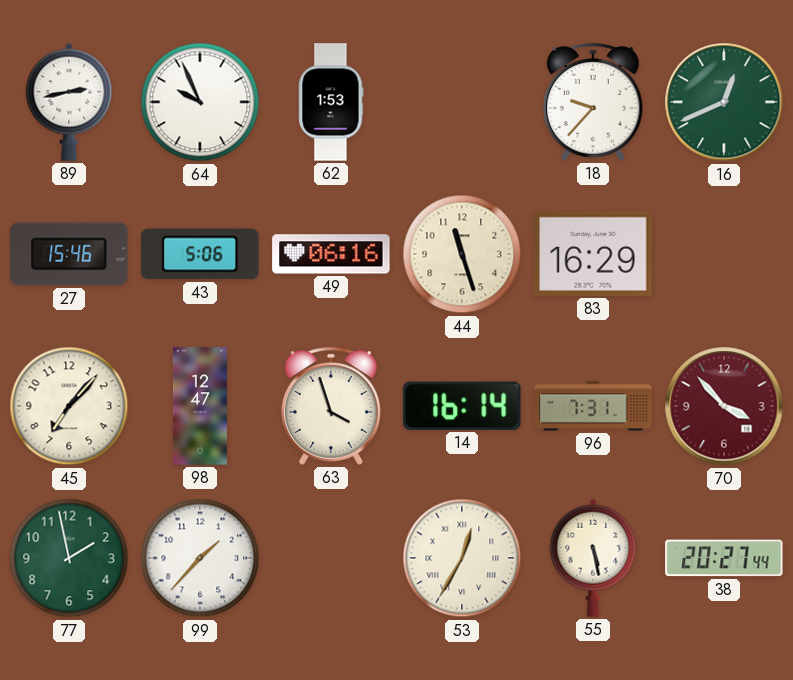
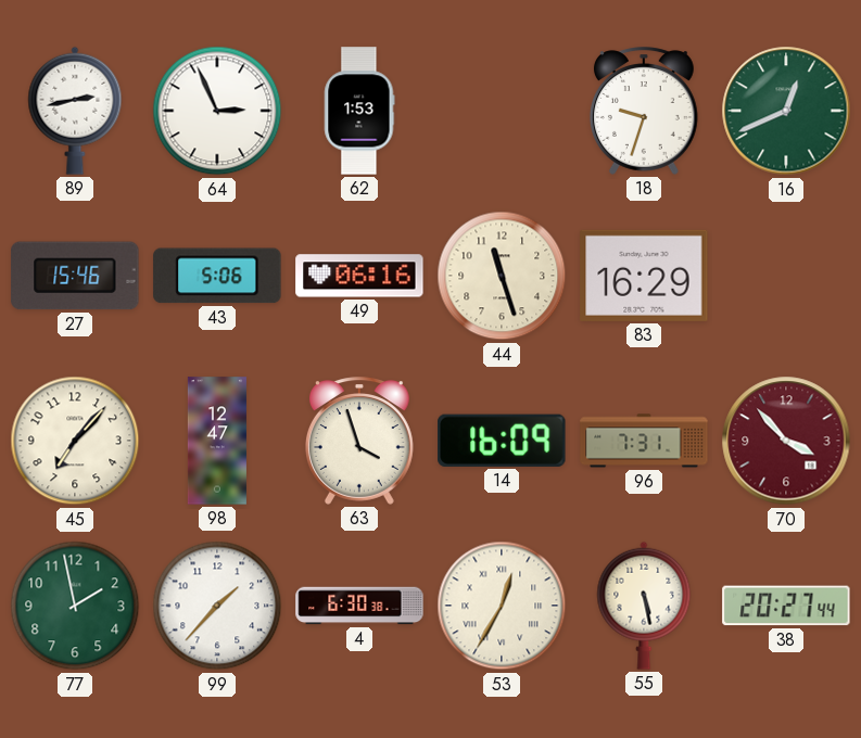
64: 9:56 -> 2:56
18: 9:37 -> 9:33
14: 16:14 -> 16:09
4: none -> 6:30
